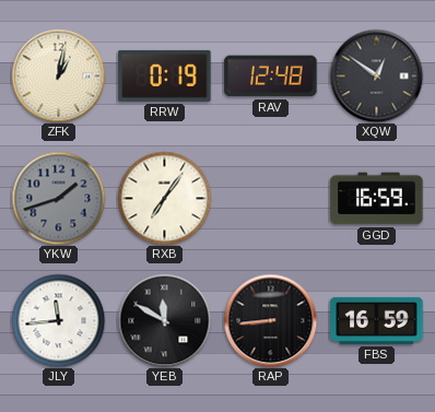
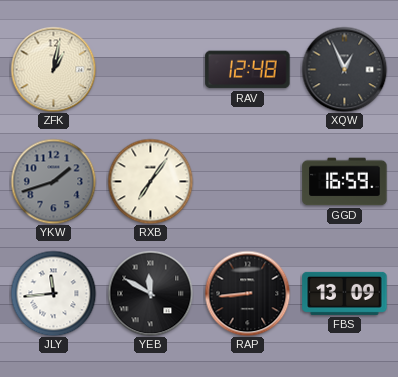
RRW: 0:19 -> none
XQW: 12:51 -> 12:56
FBS: 16:59 -> 13:09
